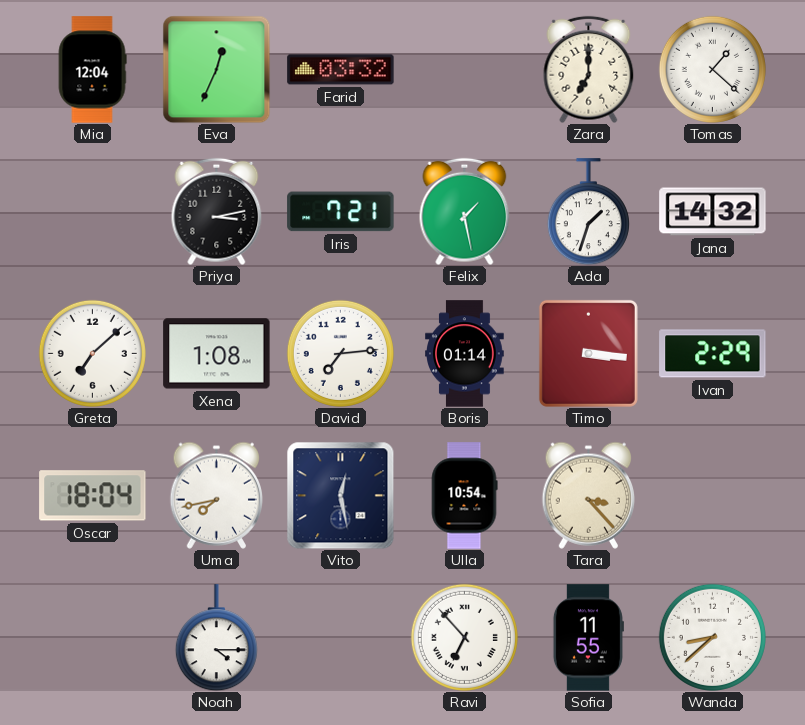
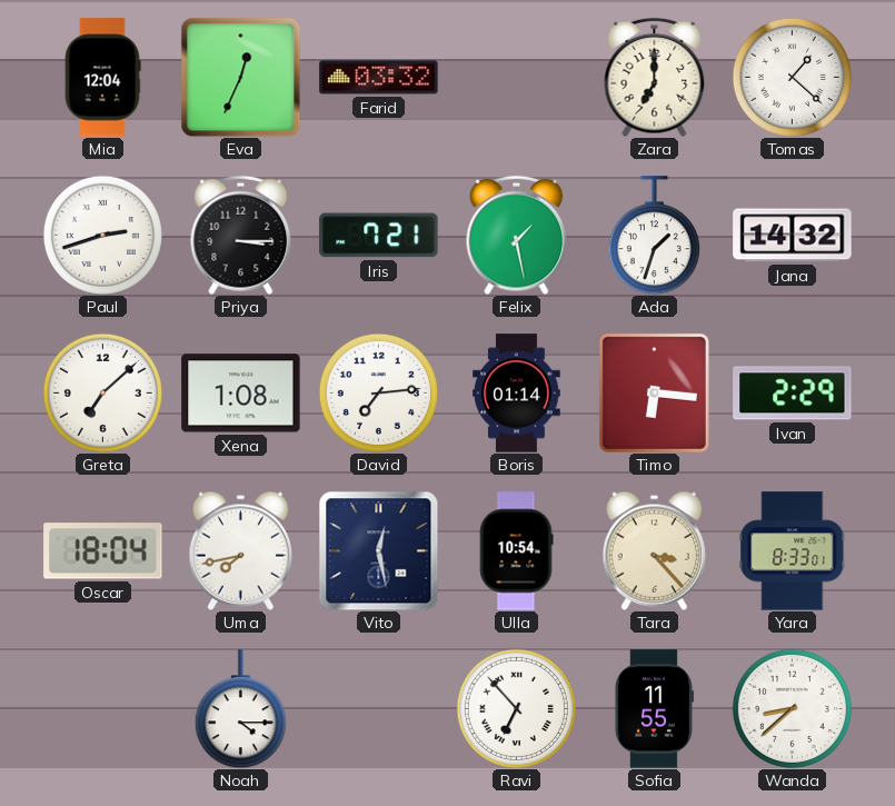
Paul: none -> 2:42
Priya: 3:13 -> 3:15
Timo: 3:16 -> 6:16
Yara: none -> 8:33
